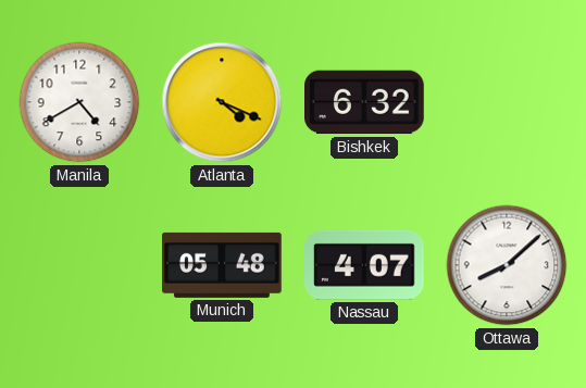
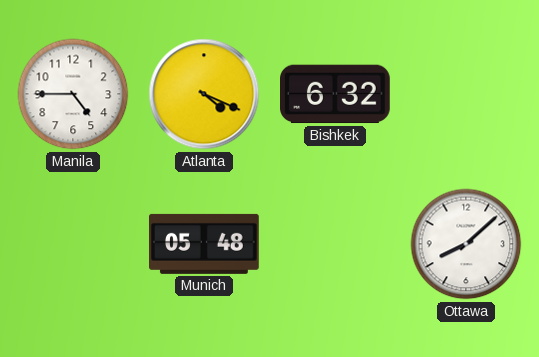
Manila: 4:40 -> 4:45
Nassau: 4:07 -> none
